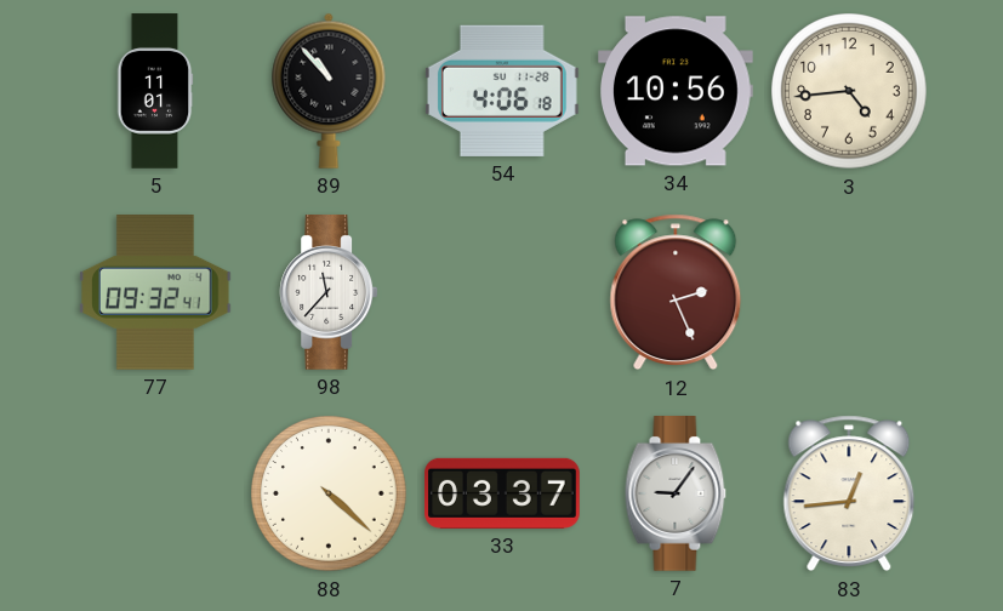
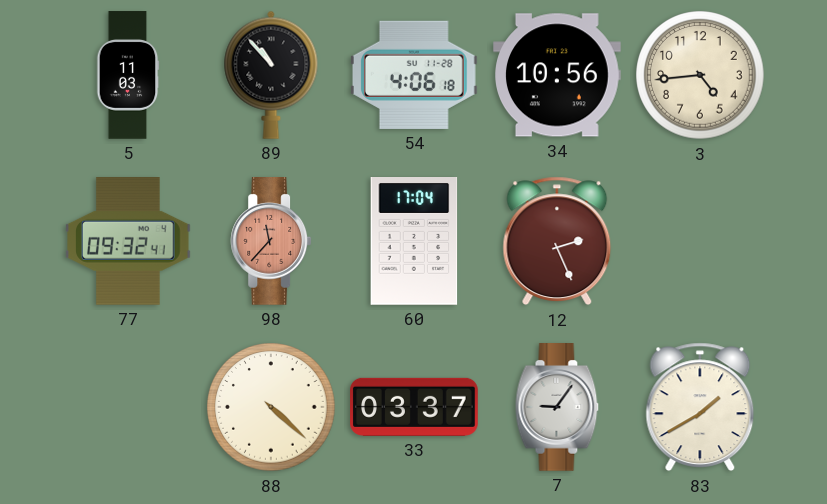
5: 11:01 -> 11:03
98 dial: white -> salmon
60: none -> 17:04
83: 12:44 -> 1:40
